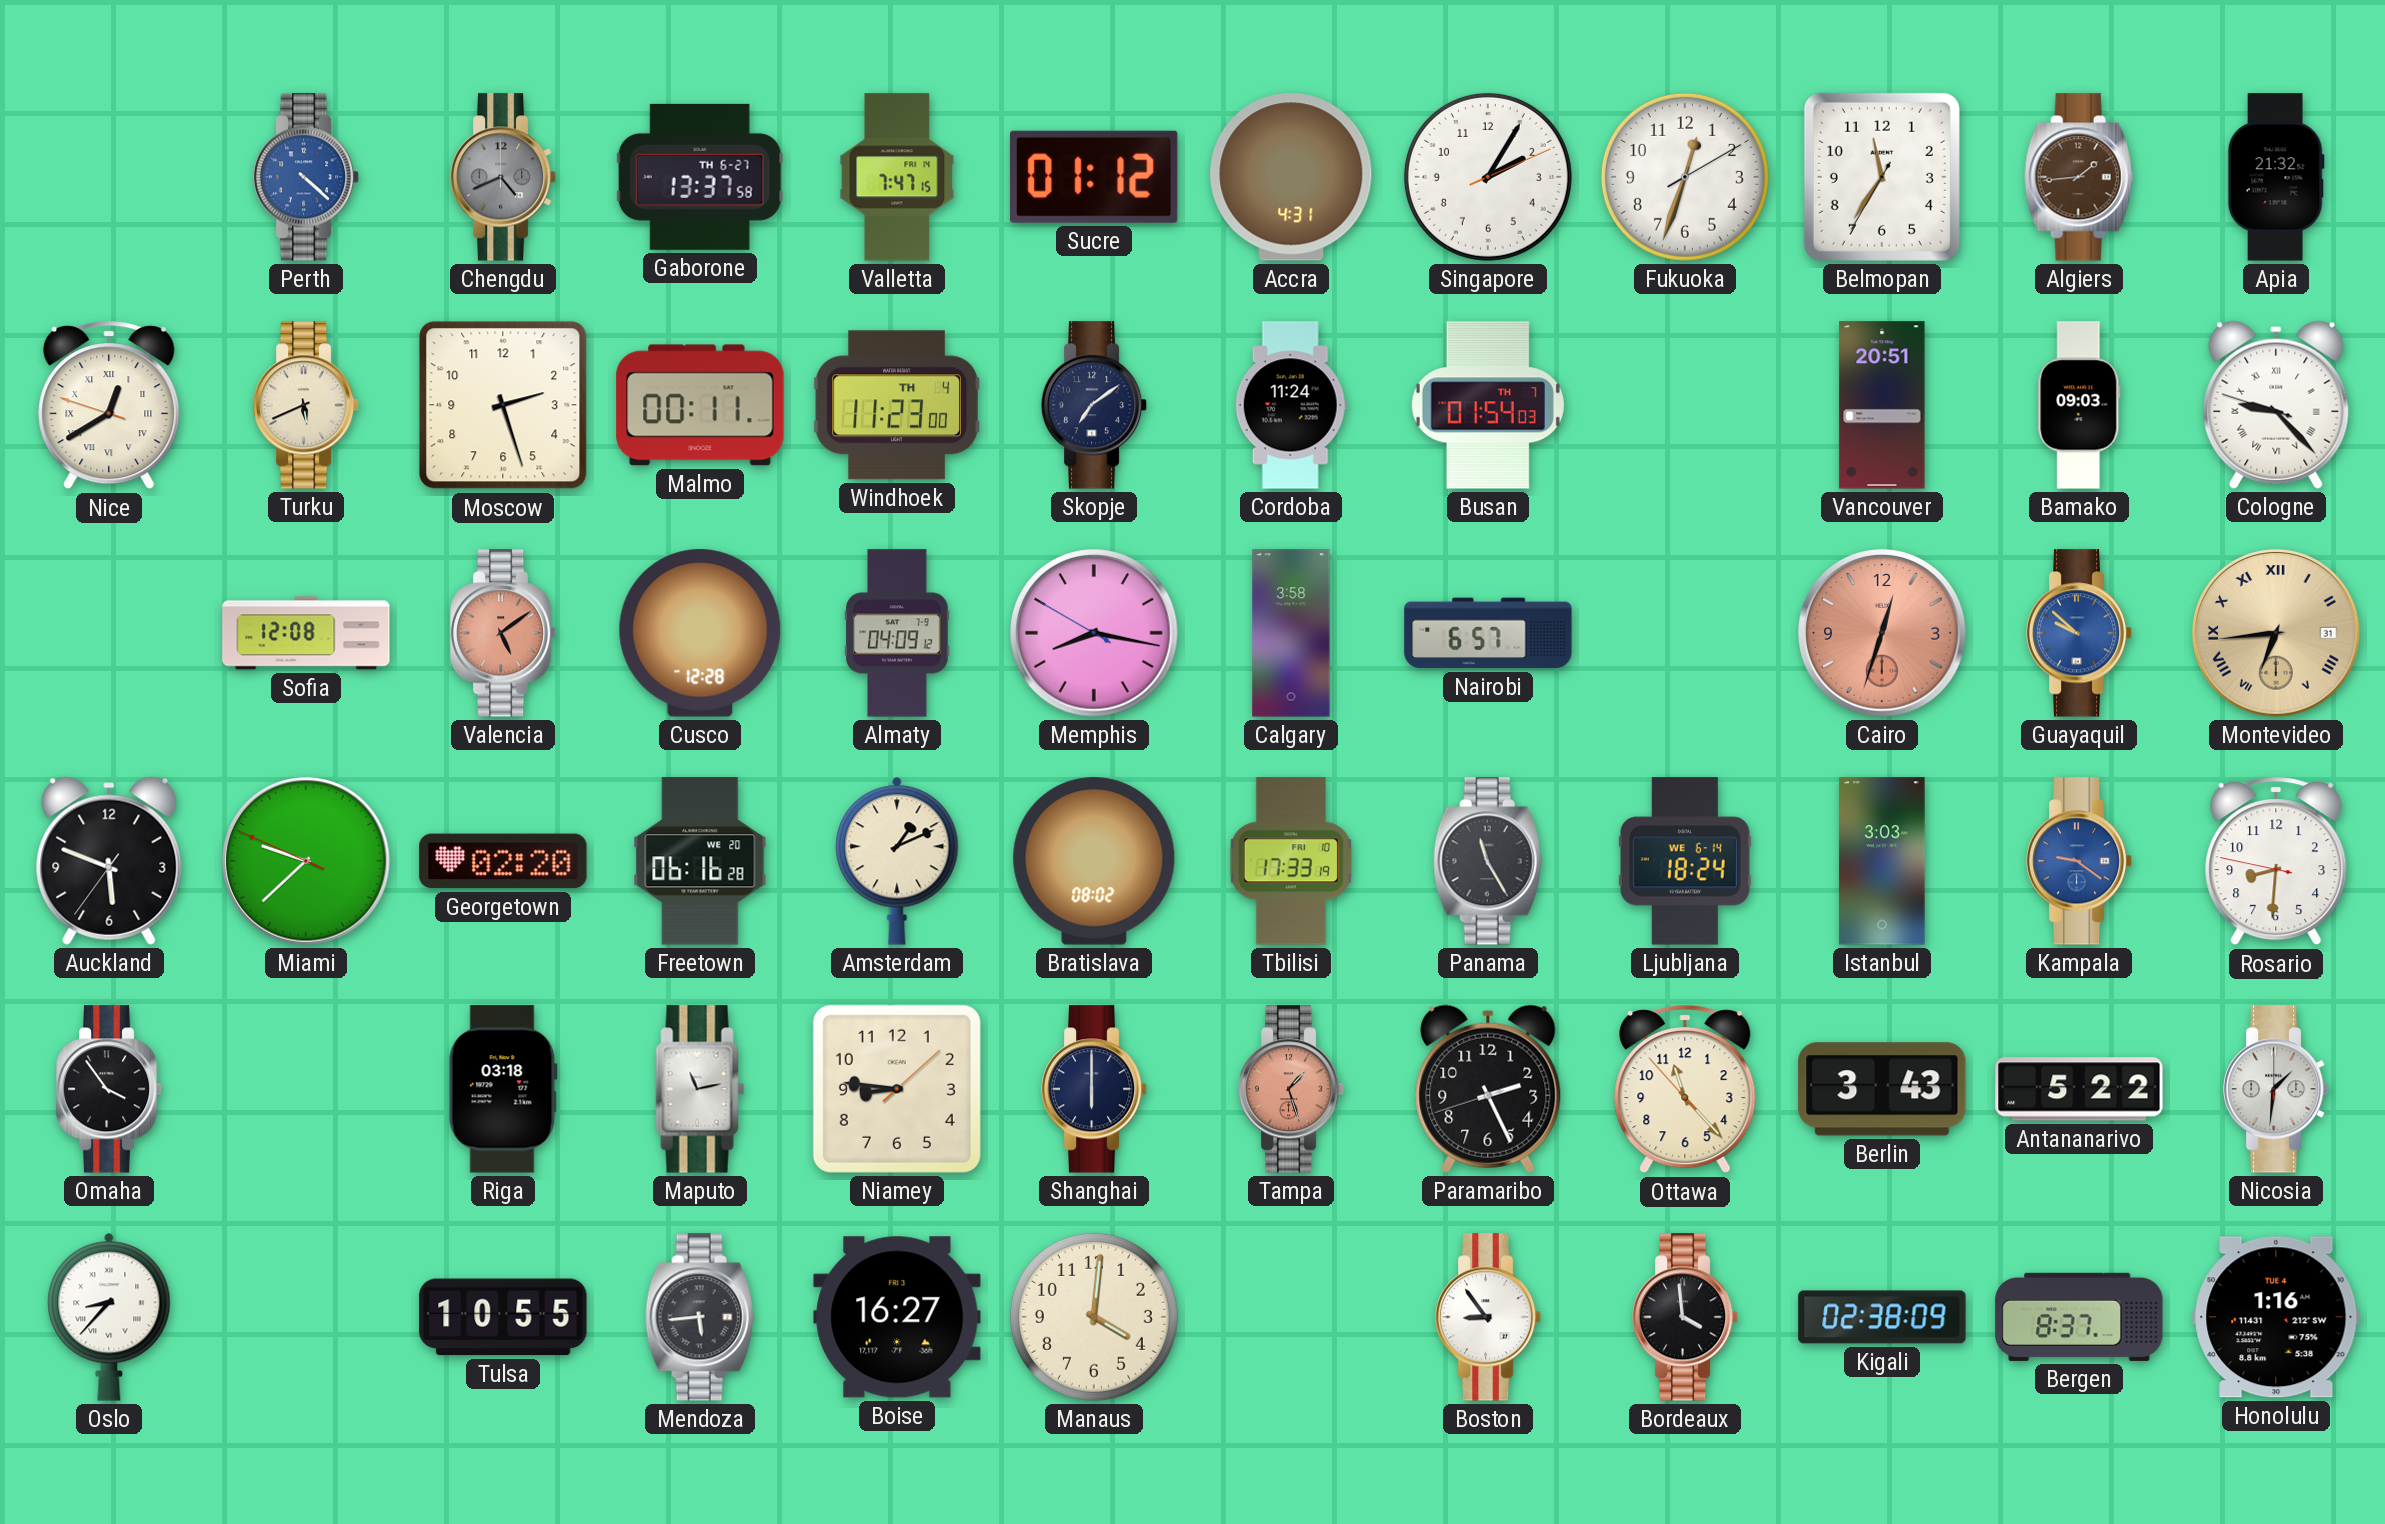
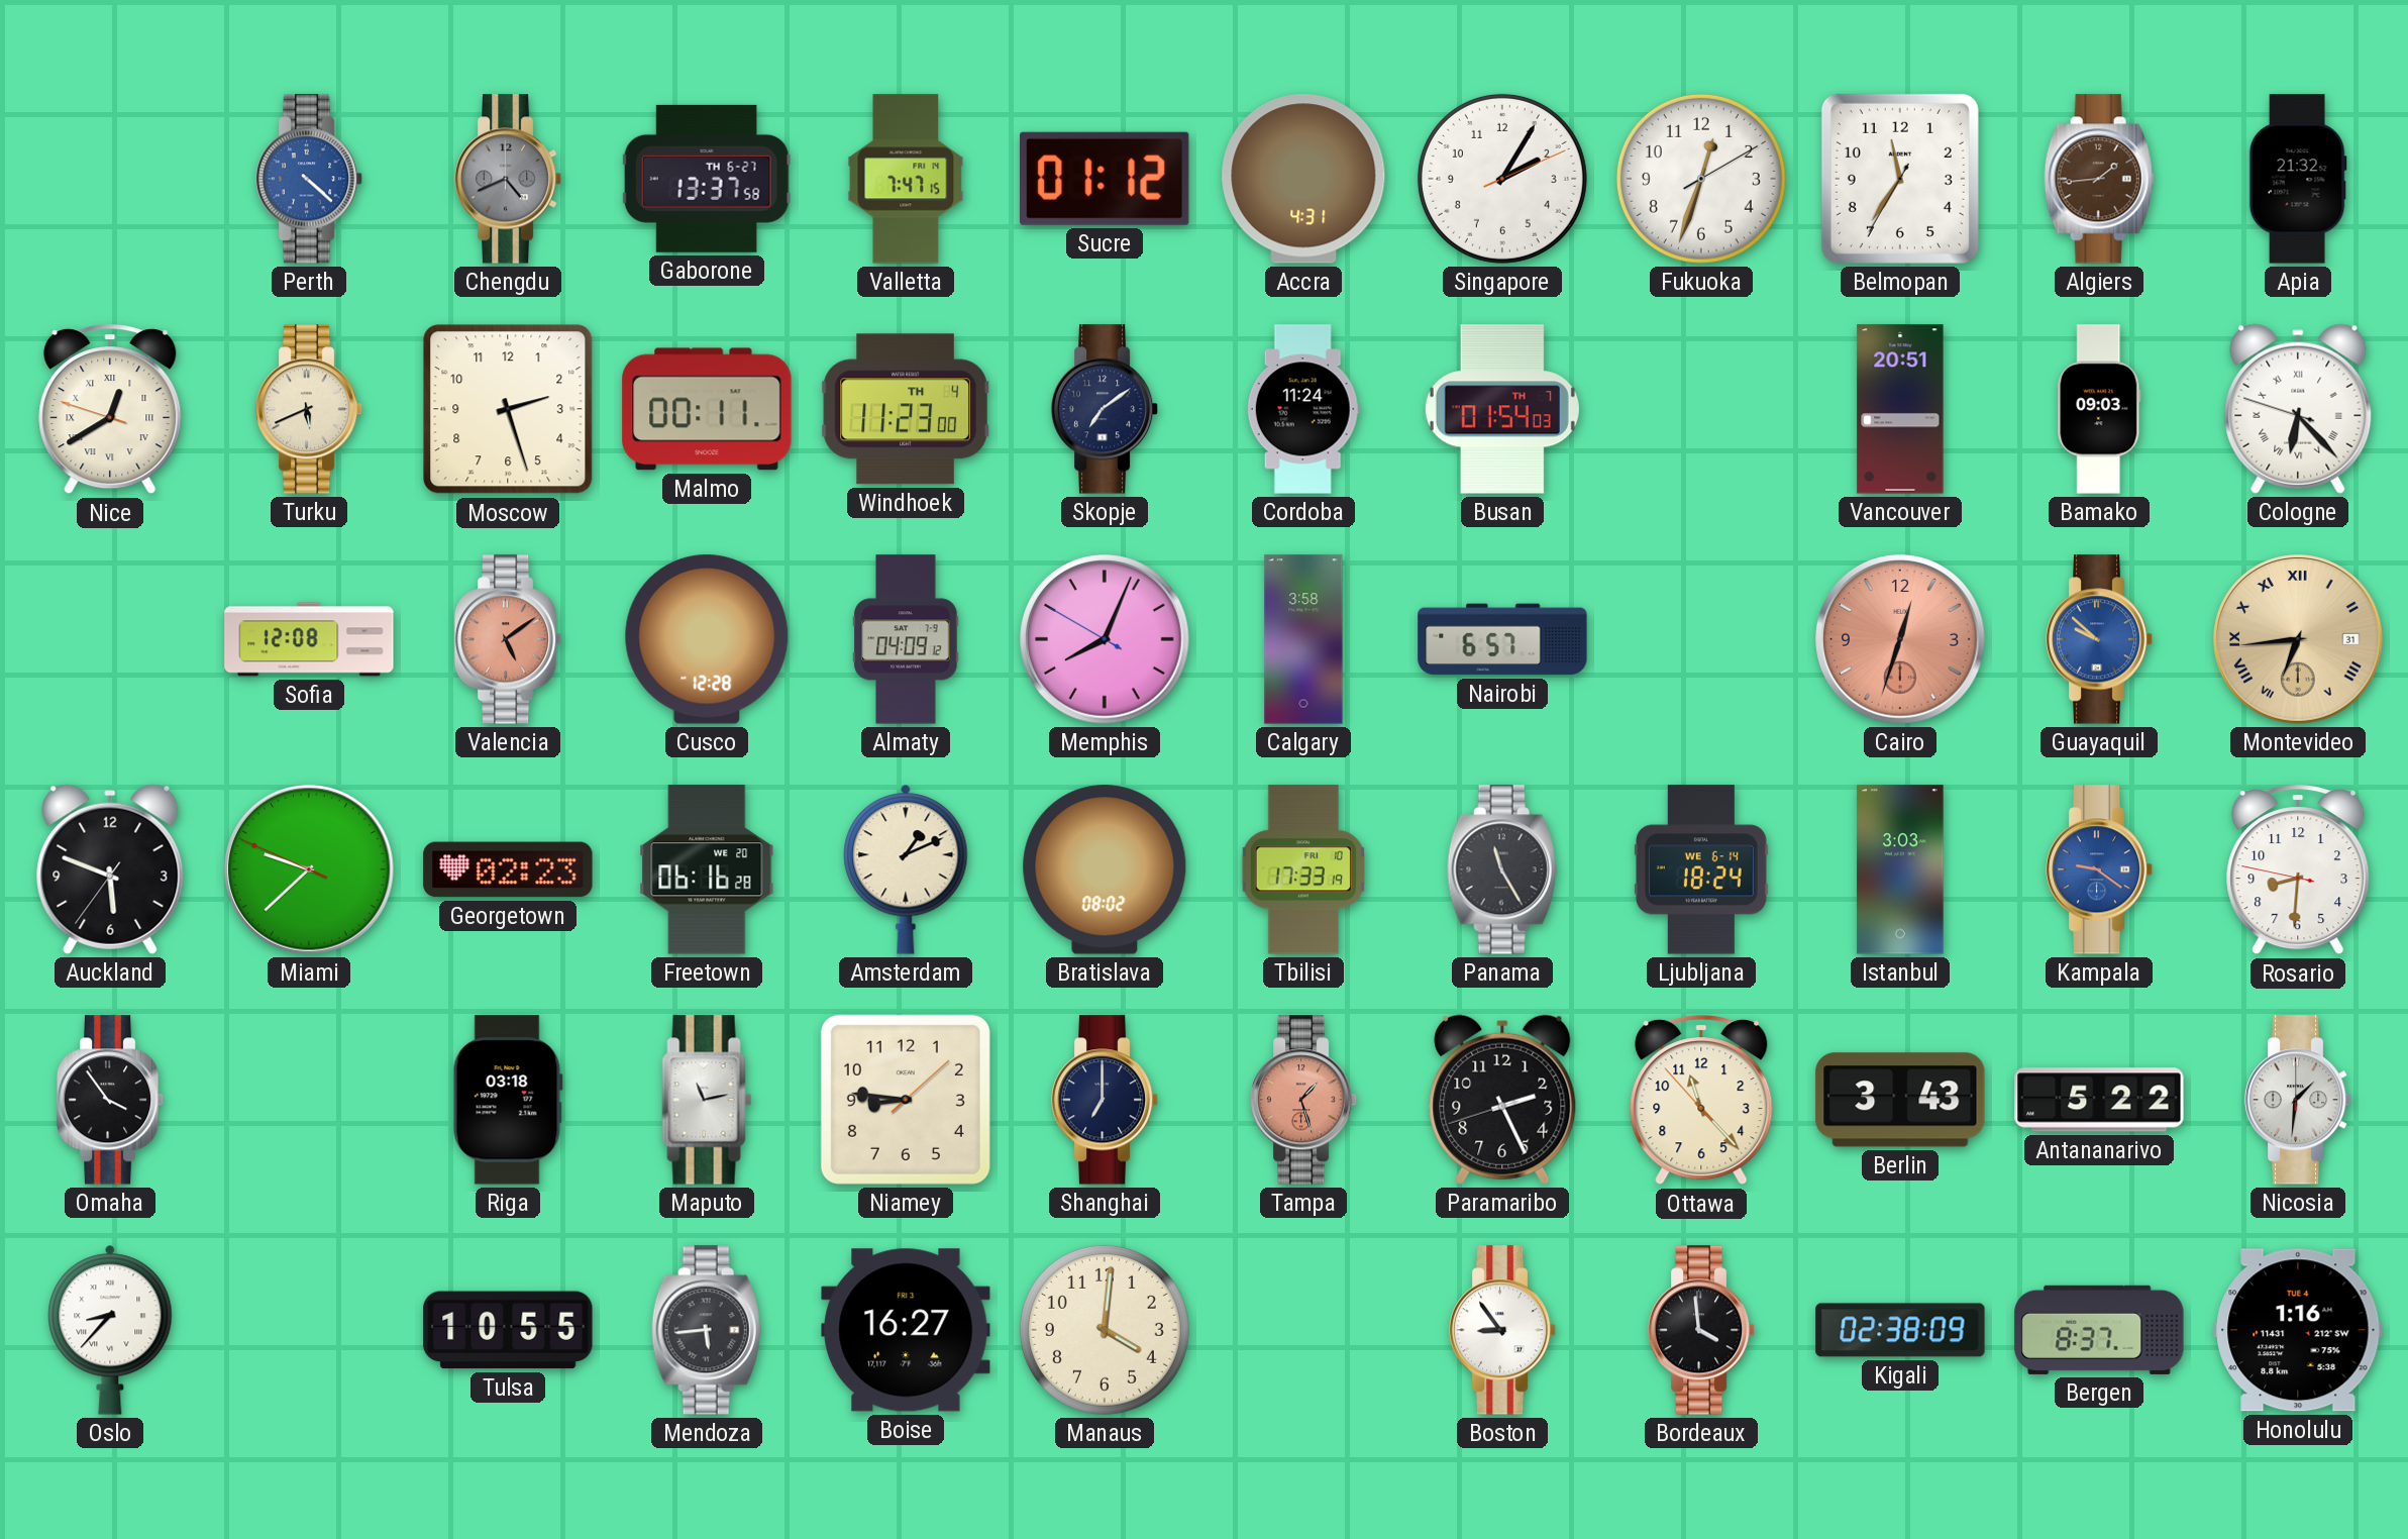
Cologne: 9:22 -> 6:22
Memphis: 8:16 -> 8:03
Georgetown: 02:20 -> 02:23
Shanghai: 6:00 -> 7:00
